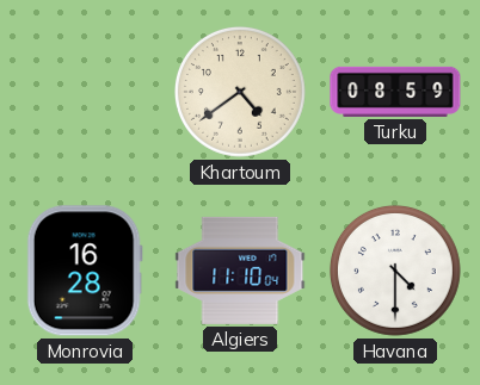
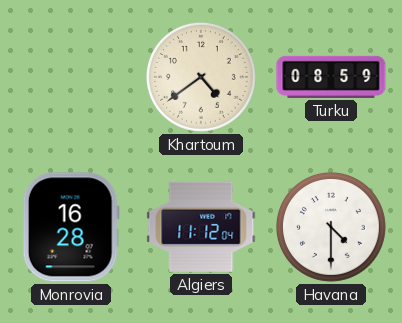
Algiers: 11:10 -> 11:12
